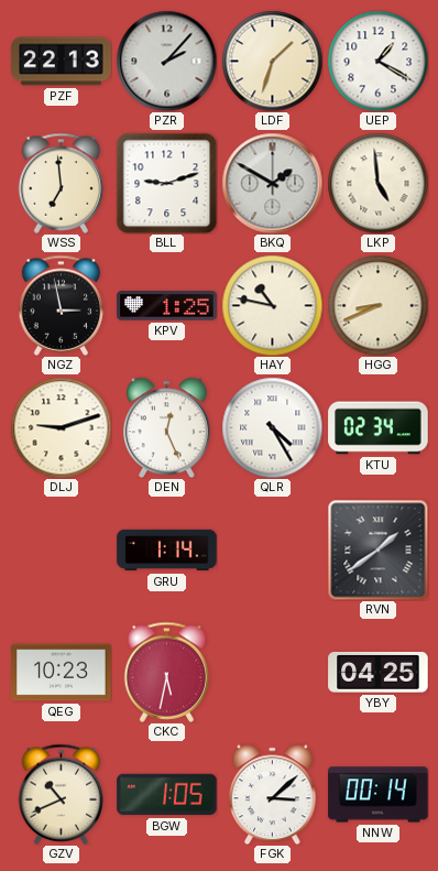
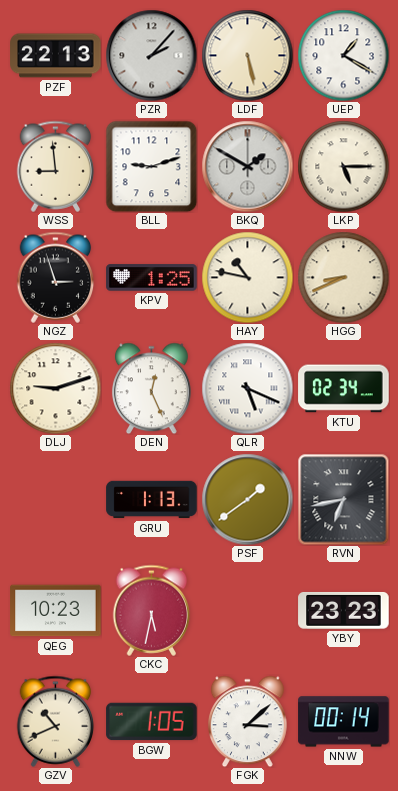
LDF: 1:33 -> 5:28
WSS: 6:59 -> 8:59
LKP: 4:59 -> 5:15
NGZ: 2:58 -> 2:57
QLR: 4:25 -> 5:19
GRU: 1:14 -> 1:13
PSF: none -> 1:39
RVN: 1:39 -> 6:43
YBY: 04:25 -> 23:23
